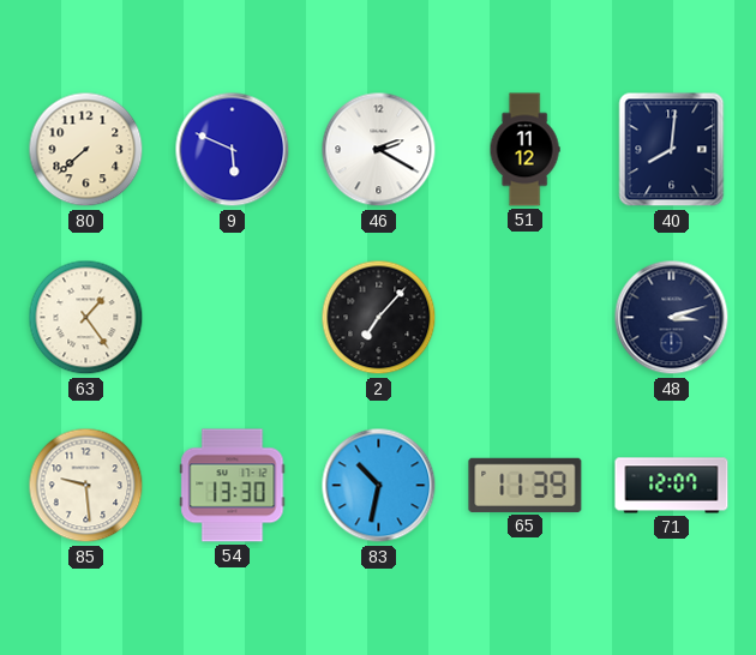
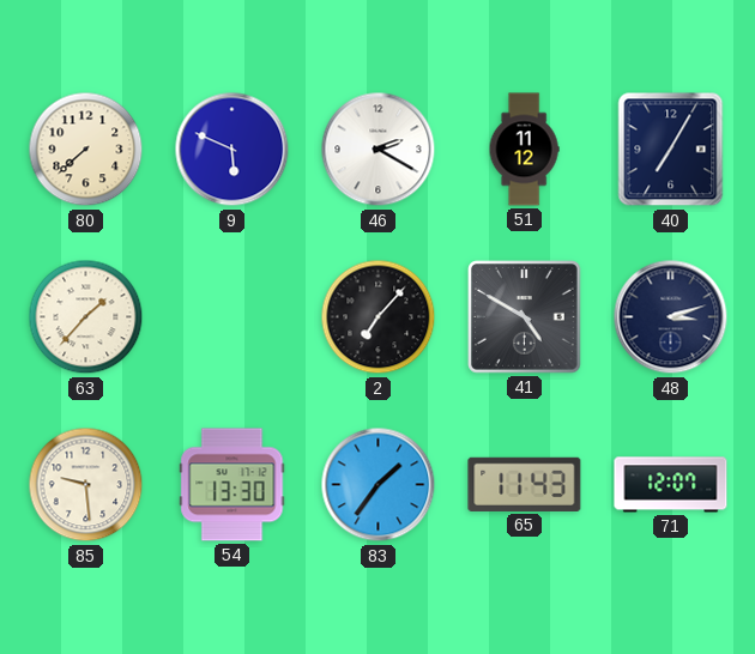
40: 8:01 -> 7:05
63: 1:24 -> 1:37
41: none -> 4:50
83: 10:32 -> 1:36
65: 11:39 -> 11:43
